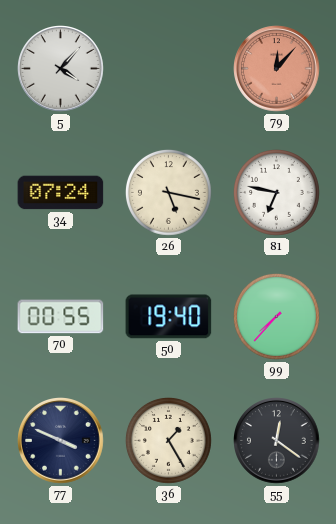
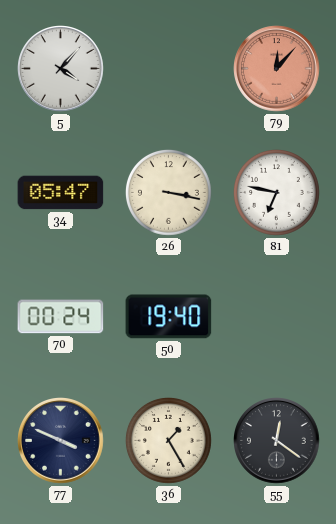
34: 07:24 -> 05:47
26: 5:17 -> 3:17
70: 00:55 -> 00:24
99: 7:37 -> none
